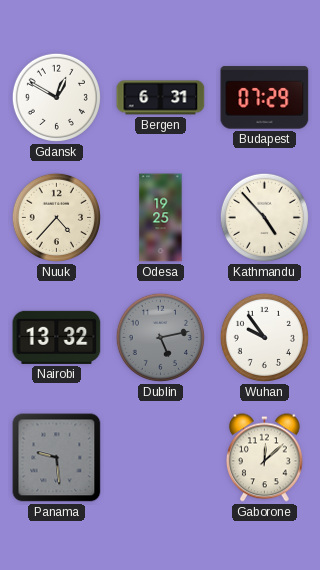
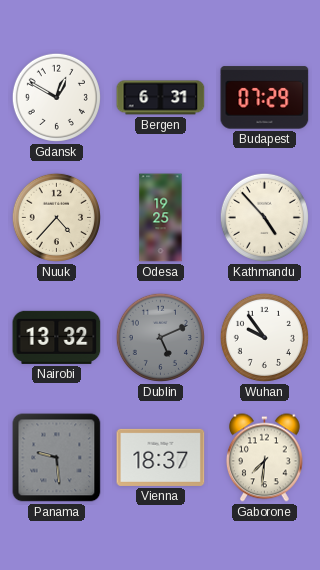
Dublin: 5:13 -> 5:11
Vienna: none -> 18:37
Gaborone: 12:08 -> 7:31
